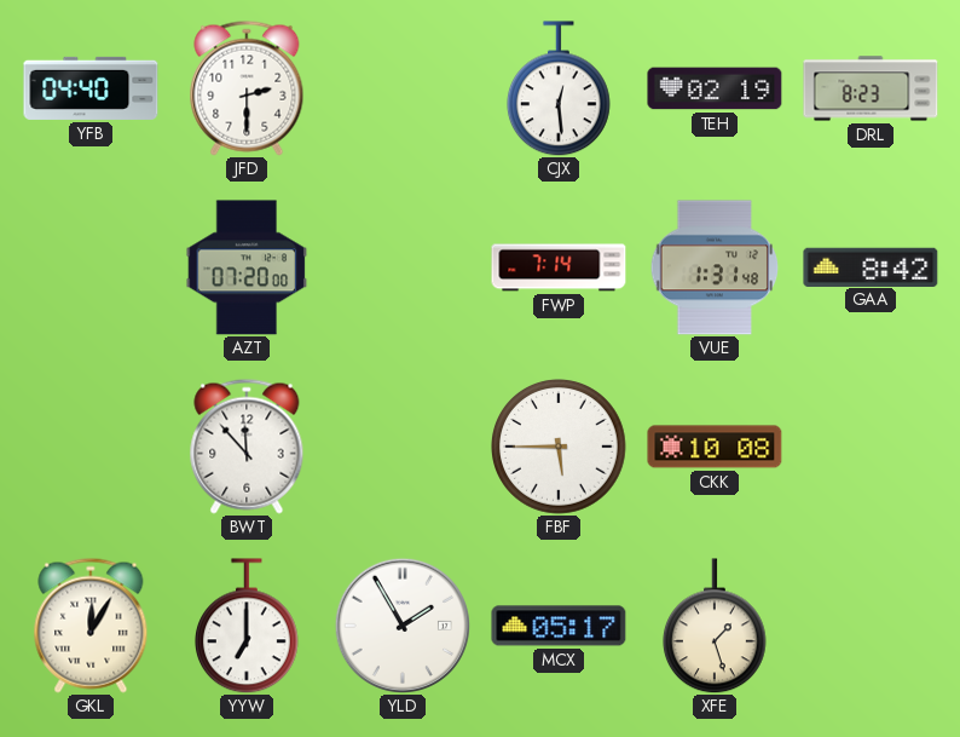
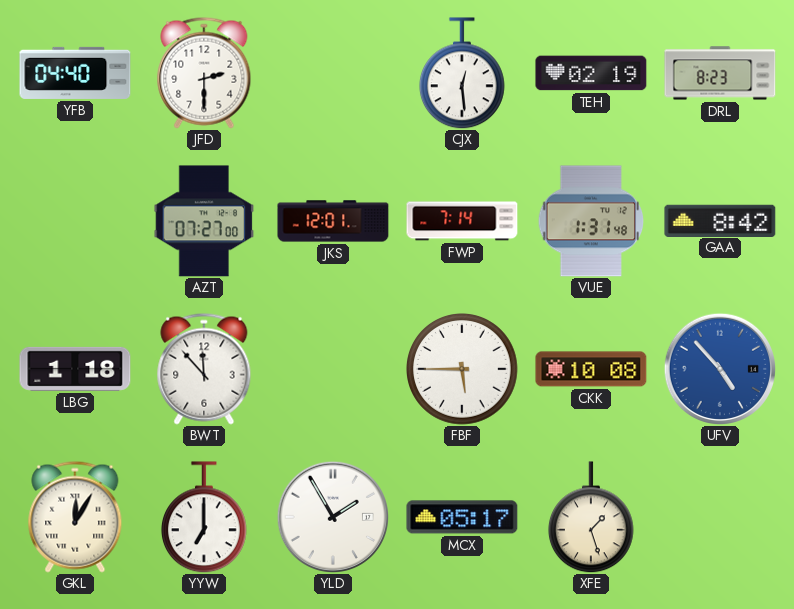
AZT: 07:20 -> 07:27
JKS: none -> 12:01
LBG: none -> 1:18
UFV: none -> 4:53
